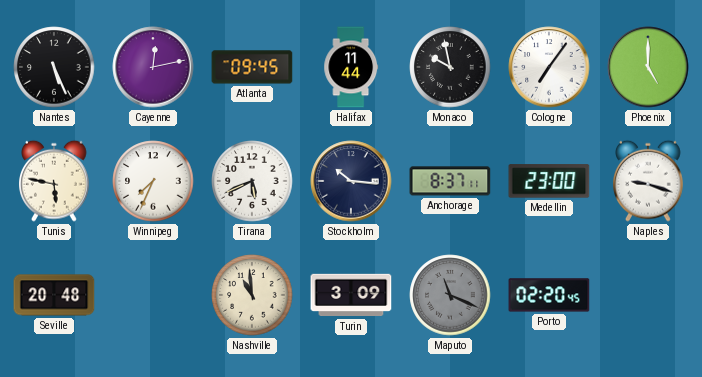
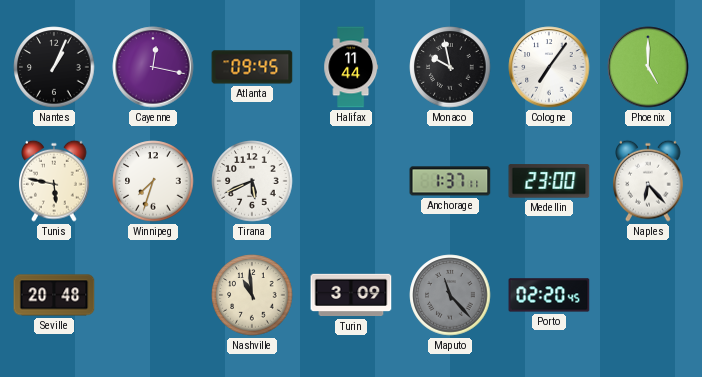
Nantes: 5:26 -> 1:04
Cayenne: 12:13 -> 12:17
Winnipeg: 7:34 -> 7:33
Stockholm: 10:16 -> none
Anchorage: 8:37 -> 1:37
Naples: 9:18 -> 6:23
Maputo: 11:19 -> 11:23
